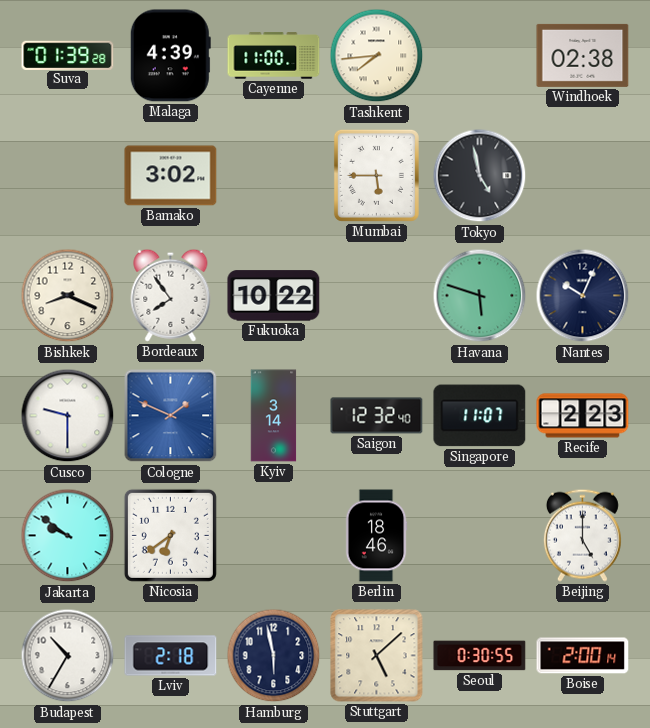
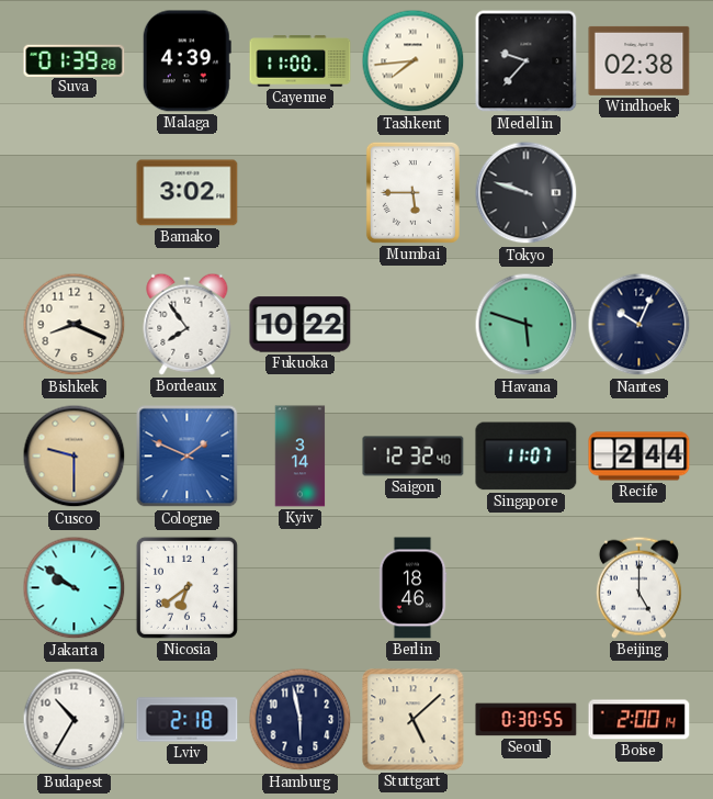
Medellin: none -> 9:37
Tokyo: 4:58 -> 9:48
Cusco dial: white -> champagne
Recife: 2:23 -> 2:44
